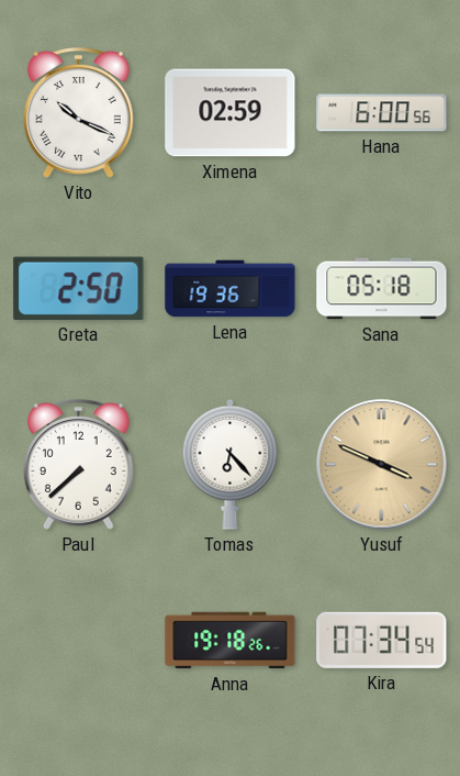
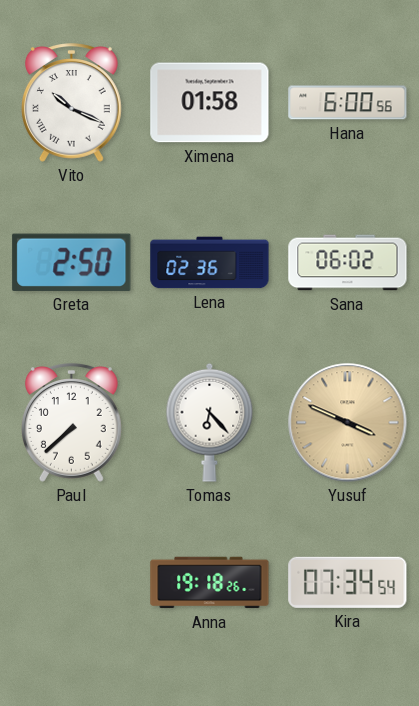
Ximena: 02:59 -> 01:58
Lena: 19:36 -> 02:36
Sana: 05:18 -> 06:02
